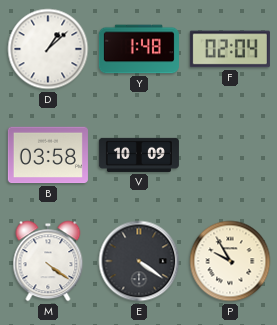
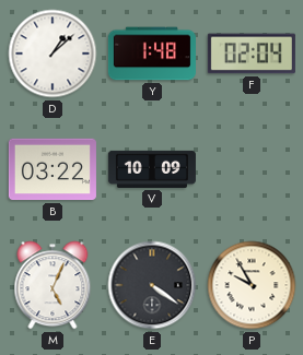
B: 03:58 -> 03:22
M: 4:21 -> 5:04
